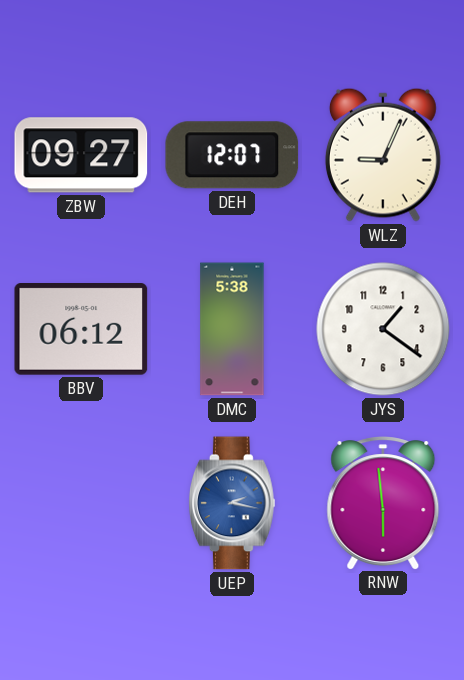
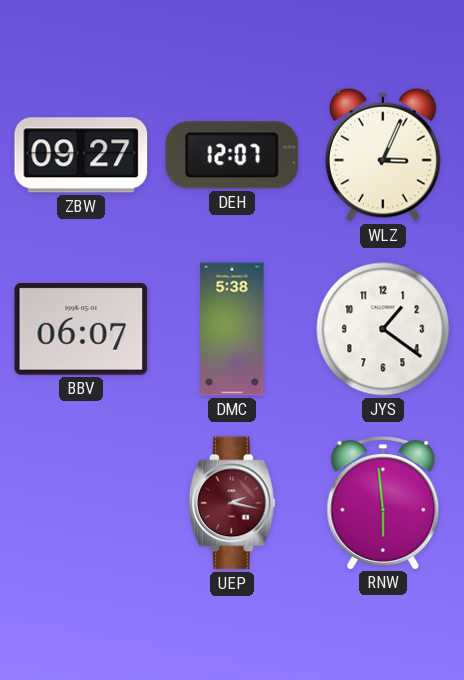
WLZ: 9:04 -> 3:04
BBV: 06:12 -> 06:07
UEP dial: blue -> burgundy
